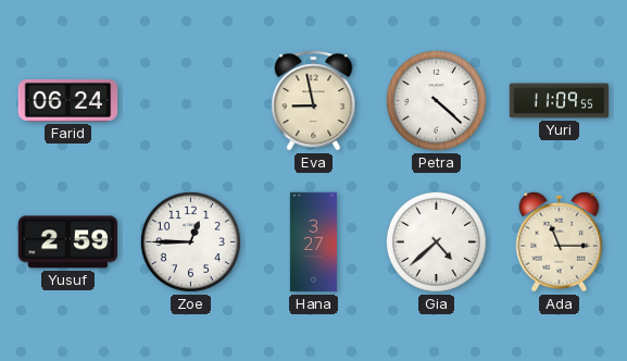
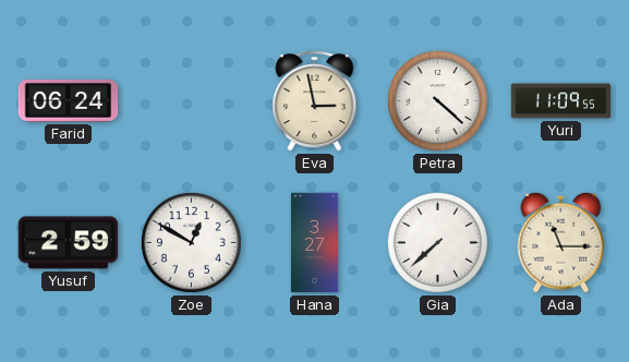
Eva: 8:58 -> 2:58
Zoe: 12:45 -> 12:50
Gia: 4:38 -> 7:38
